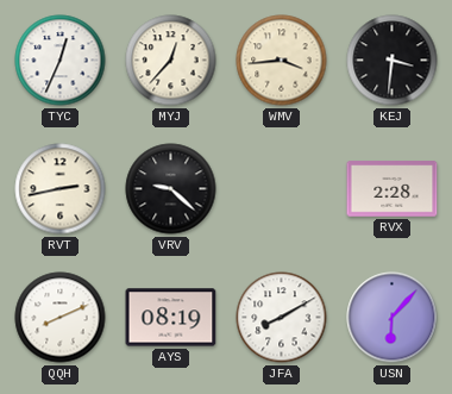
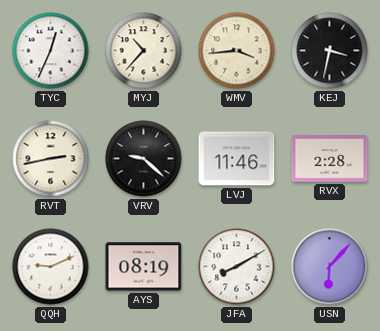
MYJ: 12:37 -> 10:37
KEJ: 3:31 -> 3:32
LVJ: none -> 11:46
QQH: 8:11 -> 9:11
